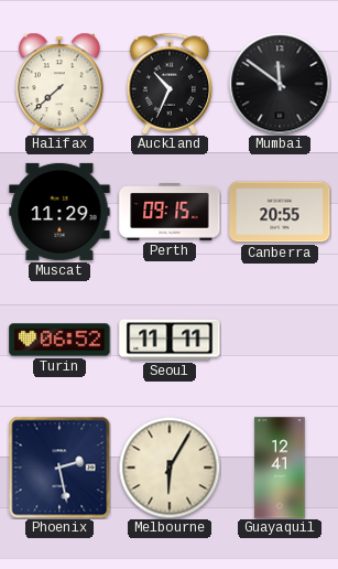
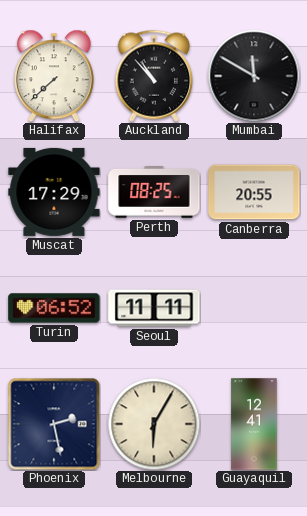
Auckland: 10:34 -> 10:53
Mumbai: 11:51 -> 11:50
Muscat: 11:29 -> 17:29
Perth: 09:15 -> 08:25
